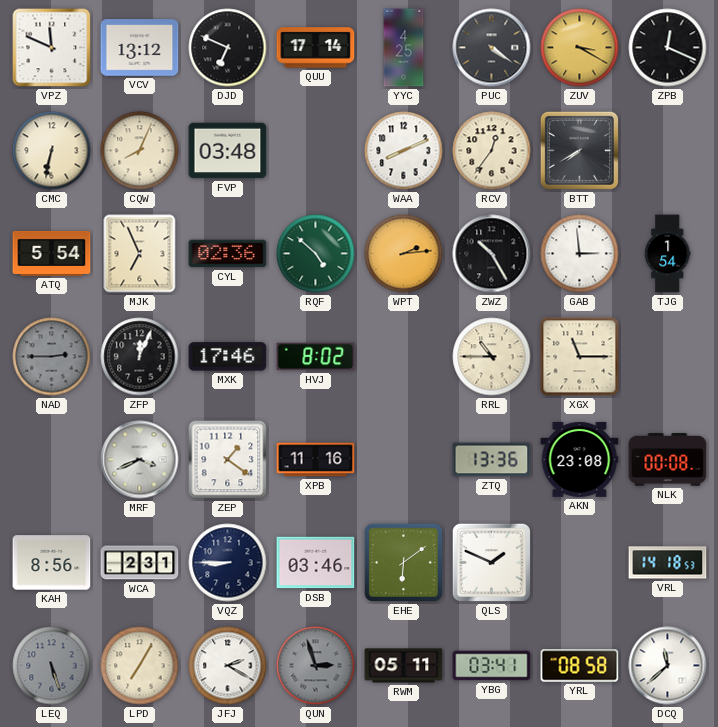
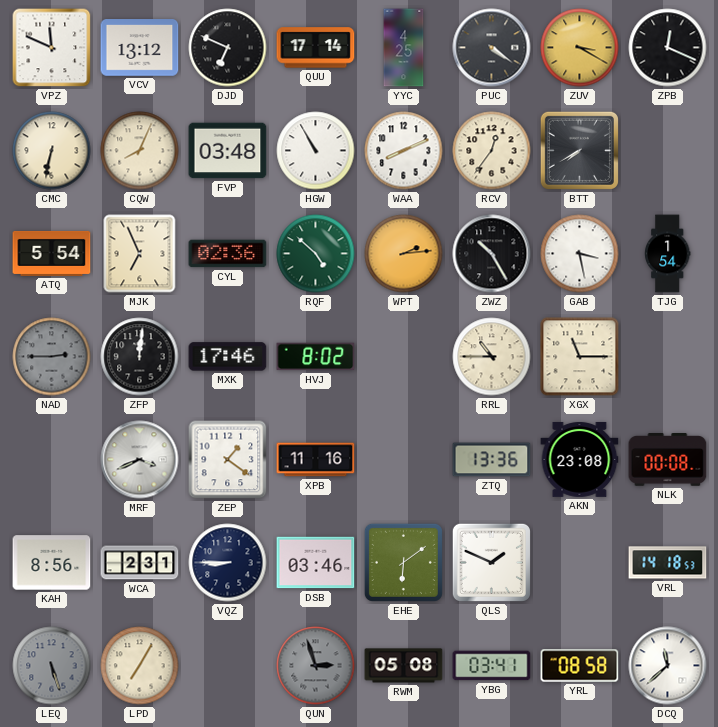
HGW: none -> 10:55
GAB: 2:59 -> 3:28
ZFP: 12:04 -> 12:01
JFJ: 2:20 -> none
RWM: 05:11 -> 05:08
